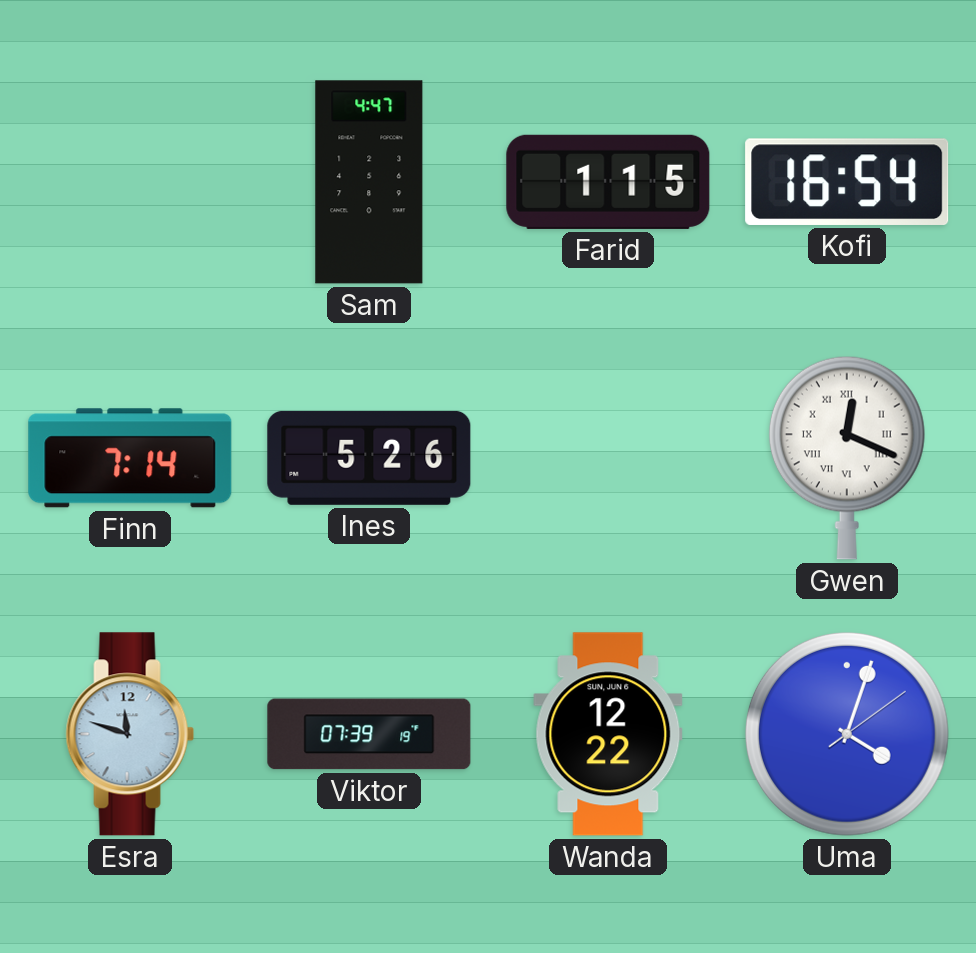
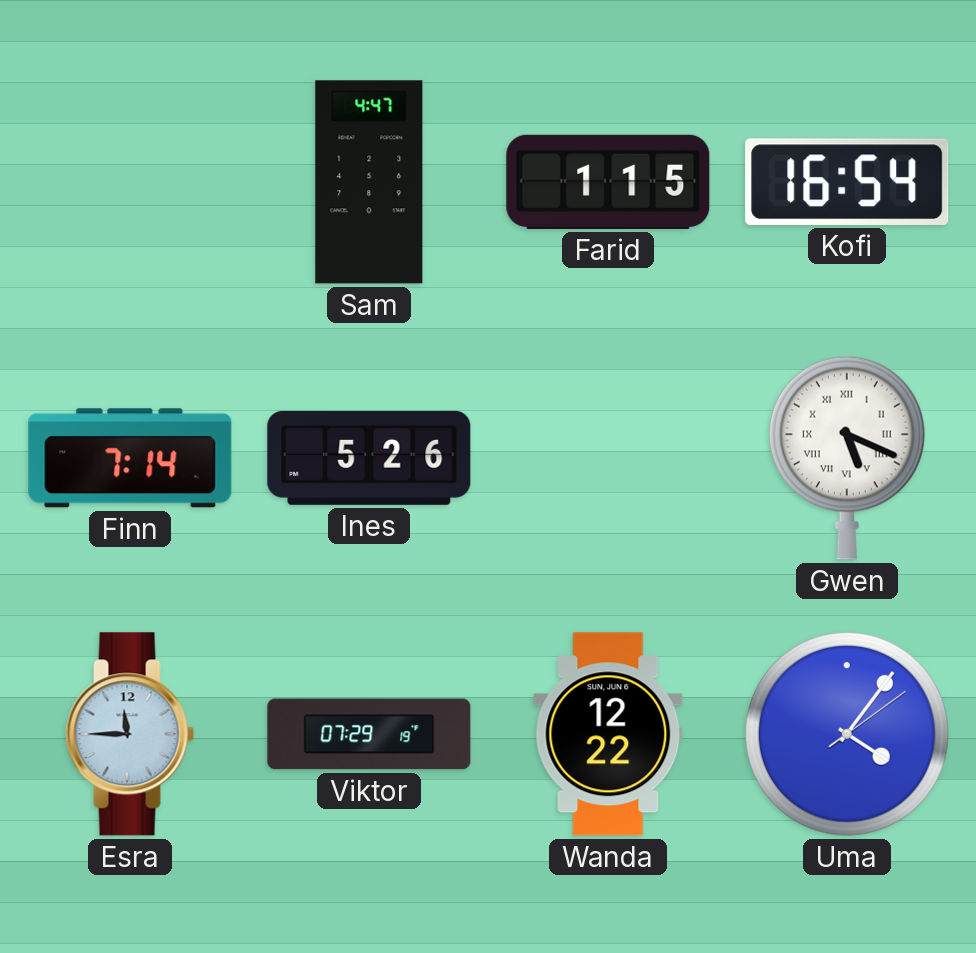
Gwen: 12:19 -> 5:19
Esra: 11:48 -> 11:45
Viktor: 07:39 -> 07:29
Uma: 4:03 -> 4:06
